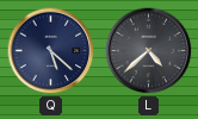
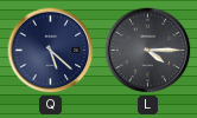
L: 4:38 -> 4:15
